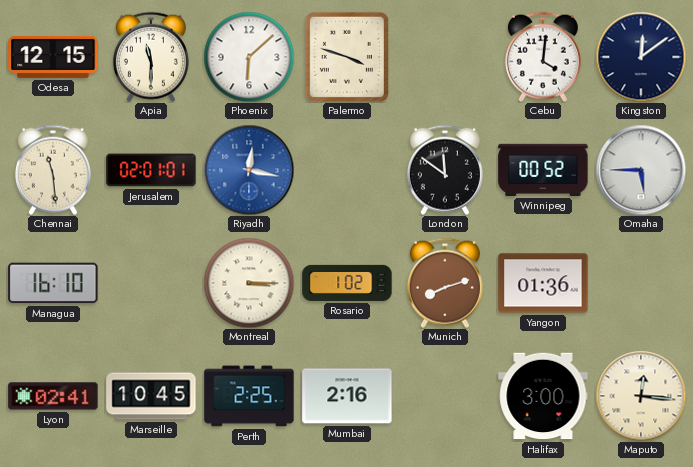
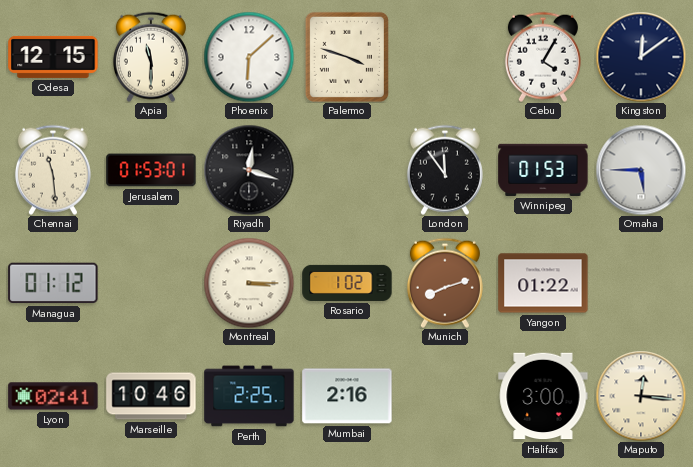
Cebu: 4:01 -> 4:05
Jerusalem: 02:01 -> 01:53
Riyadh: 12:17 -> 12:18
Riyadh dial: blue -> black
London: 11:51 -> 11:54
Winnipeg: 00:52 -> 01:53
Managua: 16:10 -> 01:12
Yangon: 01:36 -> 01:22
Marseille: 10:45 -> 10:46
